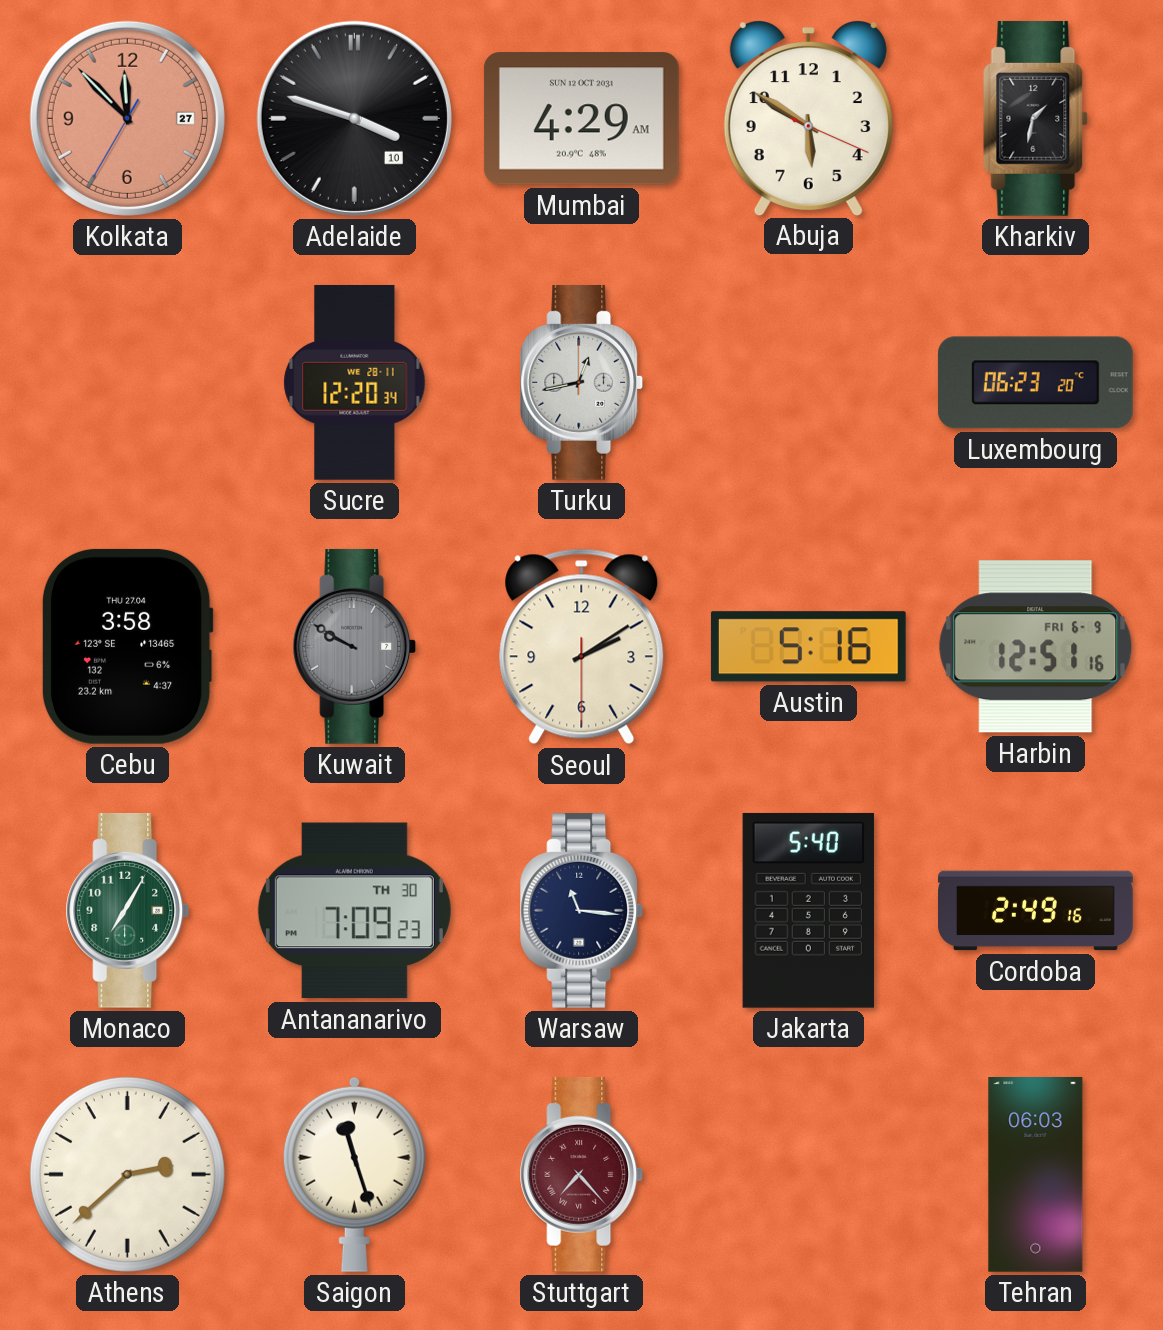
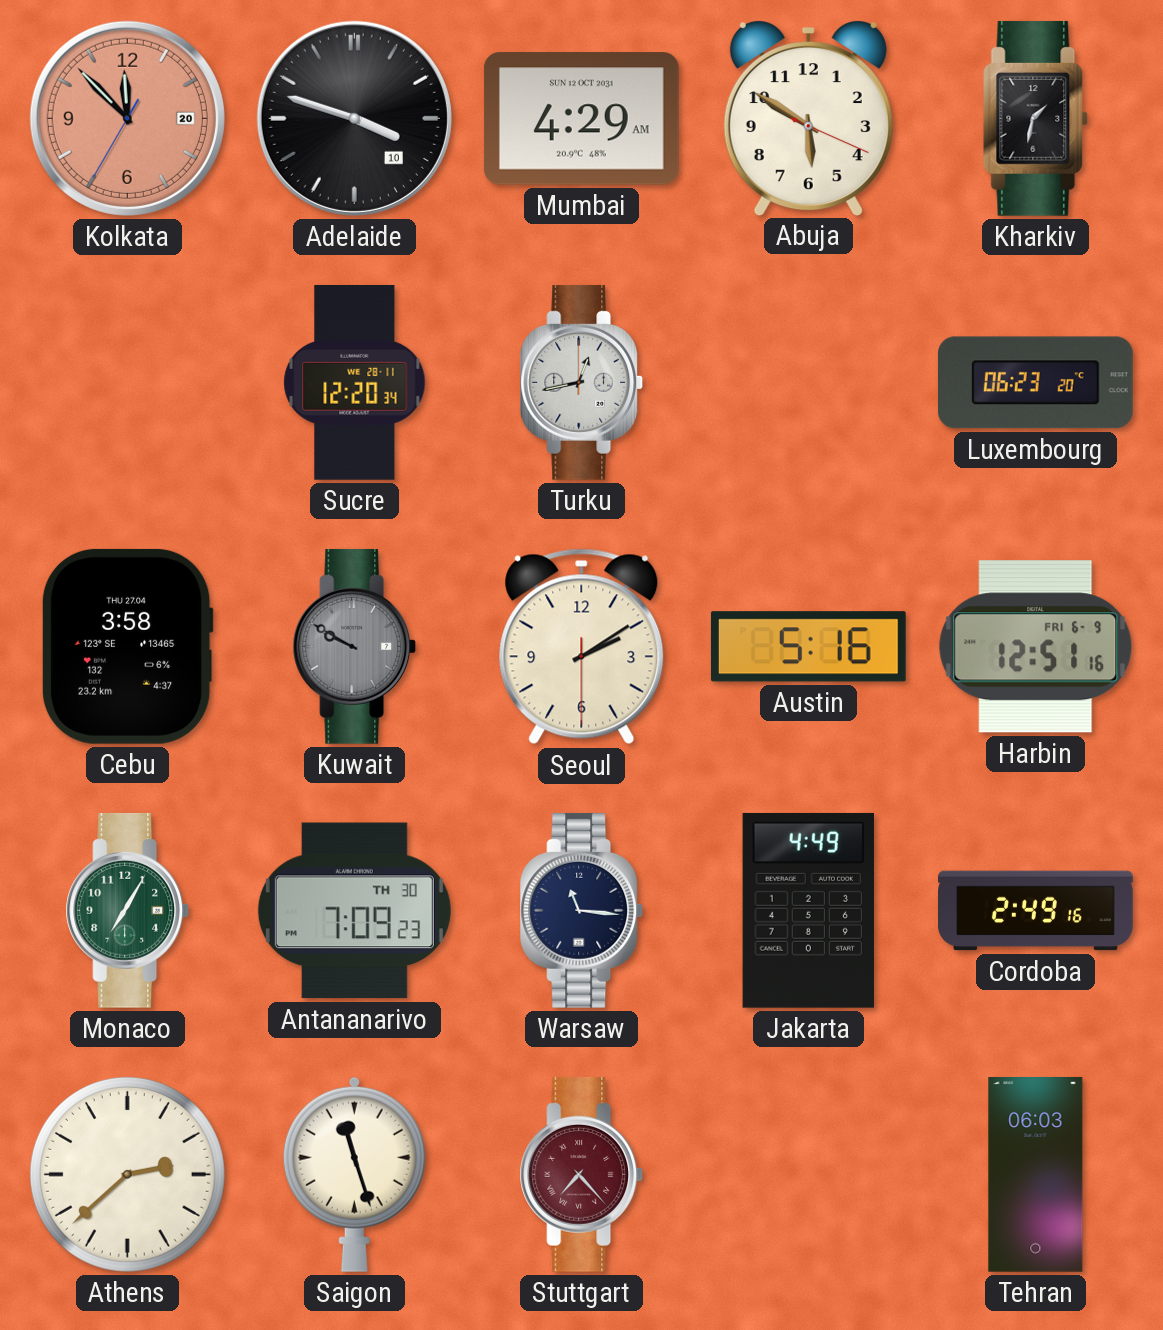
Kolkata date: 27 -> 20
Jakarta: 5:40 -> 4:49
